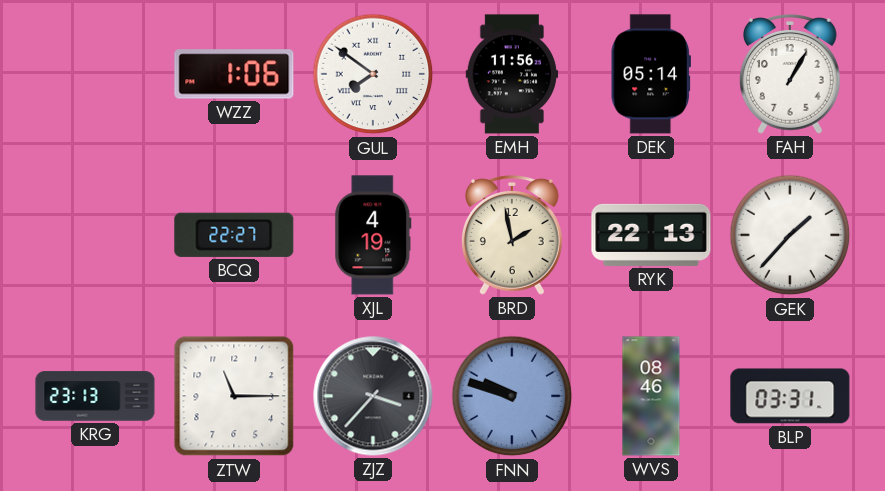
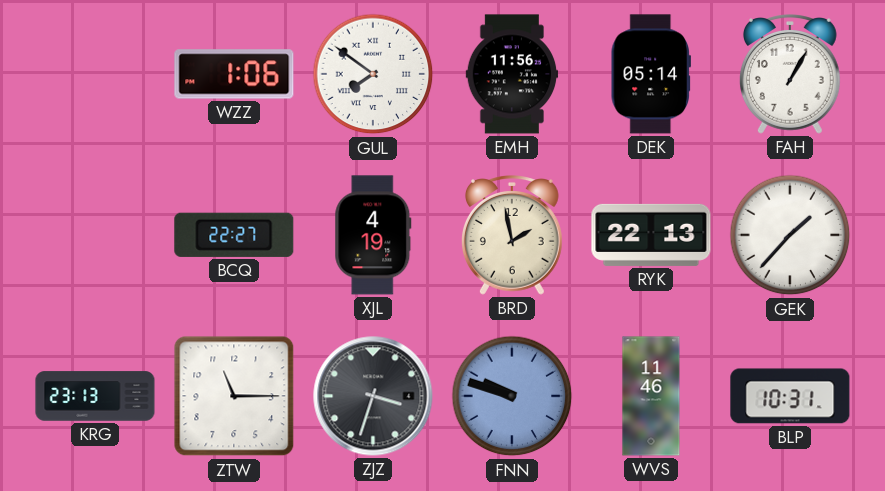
ZJZ: 3:37 -> 3:33
WVS: 08:46 -> 11:46
BLP: 03:31 -> 10:31
